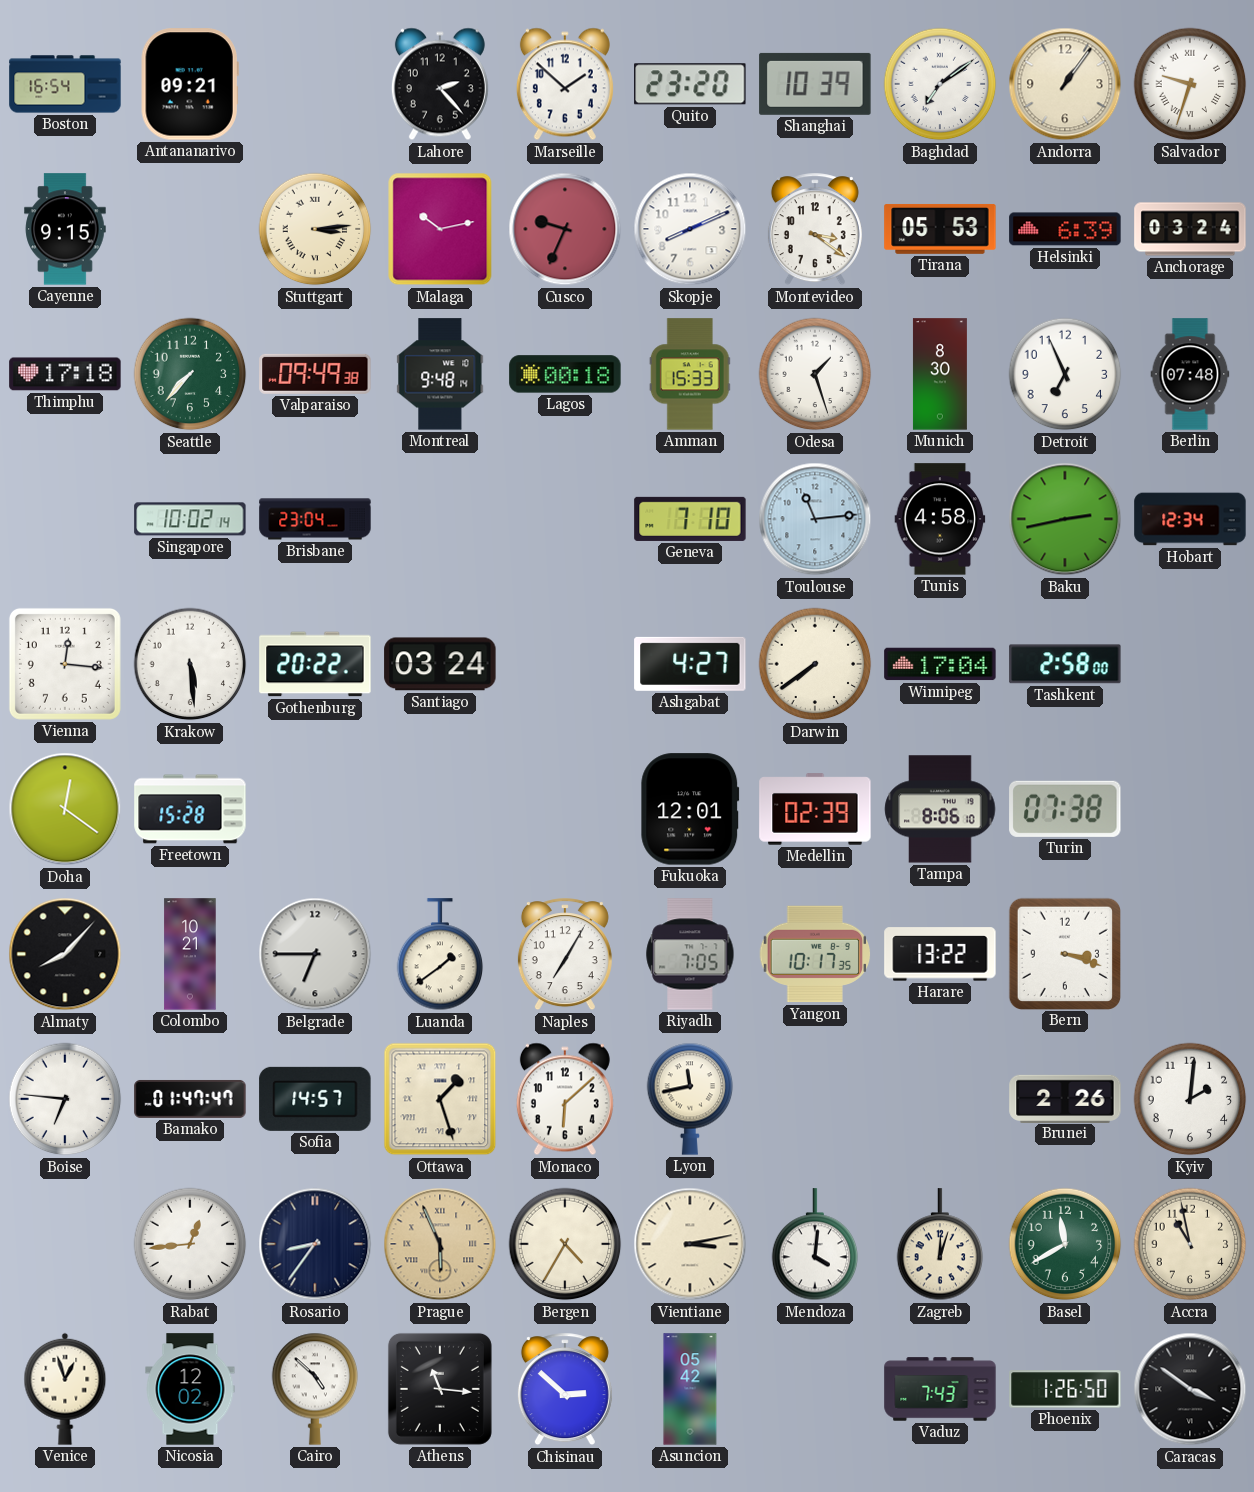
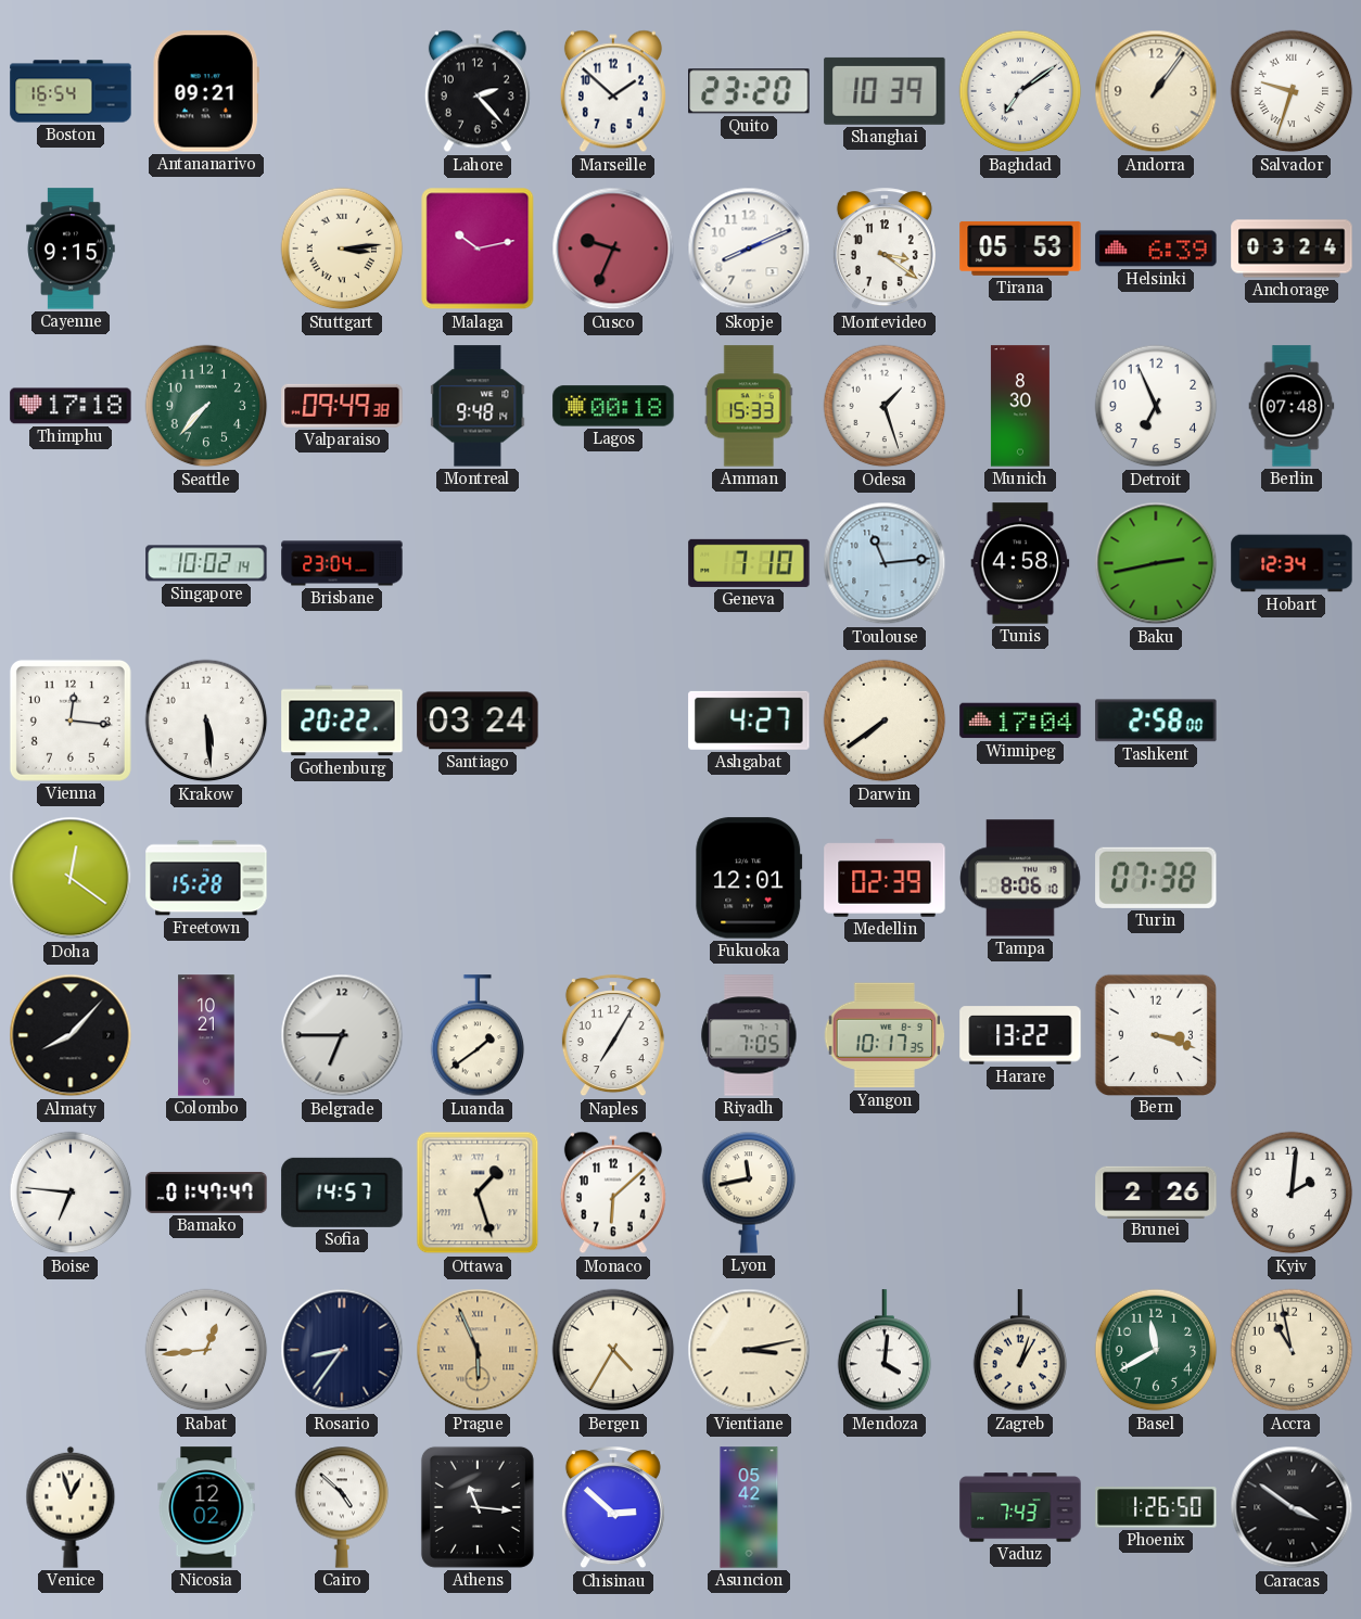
Zagreb: 12:03 -> 1:03
